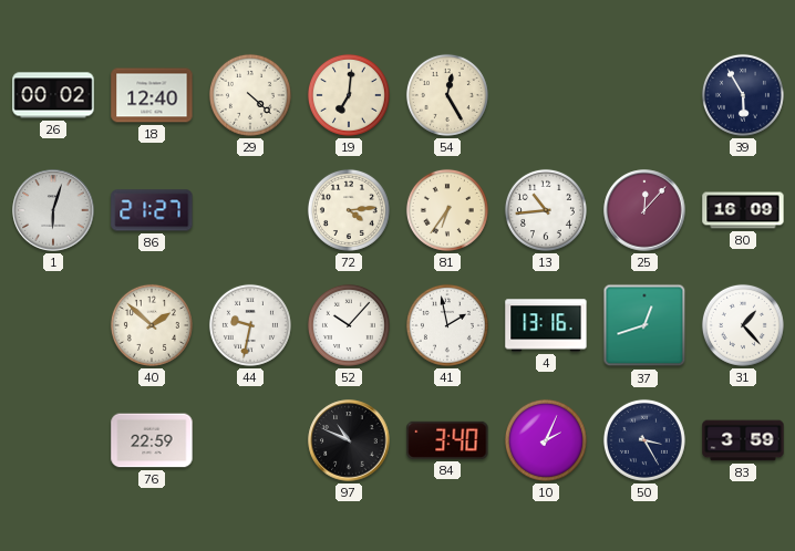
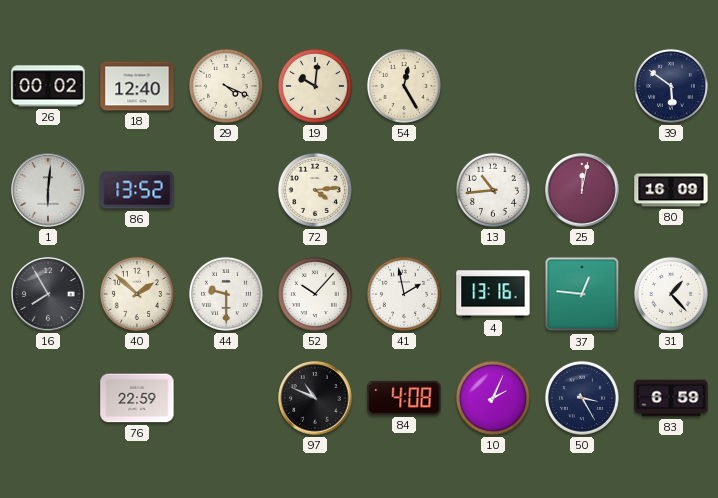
29: 4:22 -> 4:19
19: 7:01 -> 10:01
39: 5:55 -> 5:51
1: 6:03 -> 6:01
86: 21:27 -> 13:52
81: 6:36 -> none
25: 12:07 -> 12:02
16: none -> 7:55
44: 9:32 -> 9:30
37: 12:42 -> 12:46
84: 3:40 -> 4:08
83: 3:59 -> 6:59
